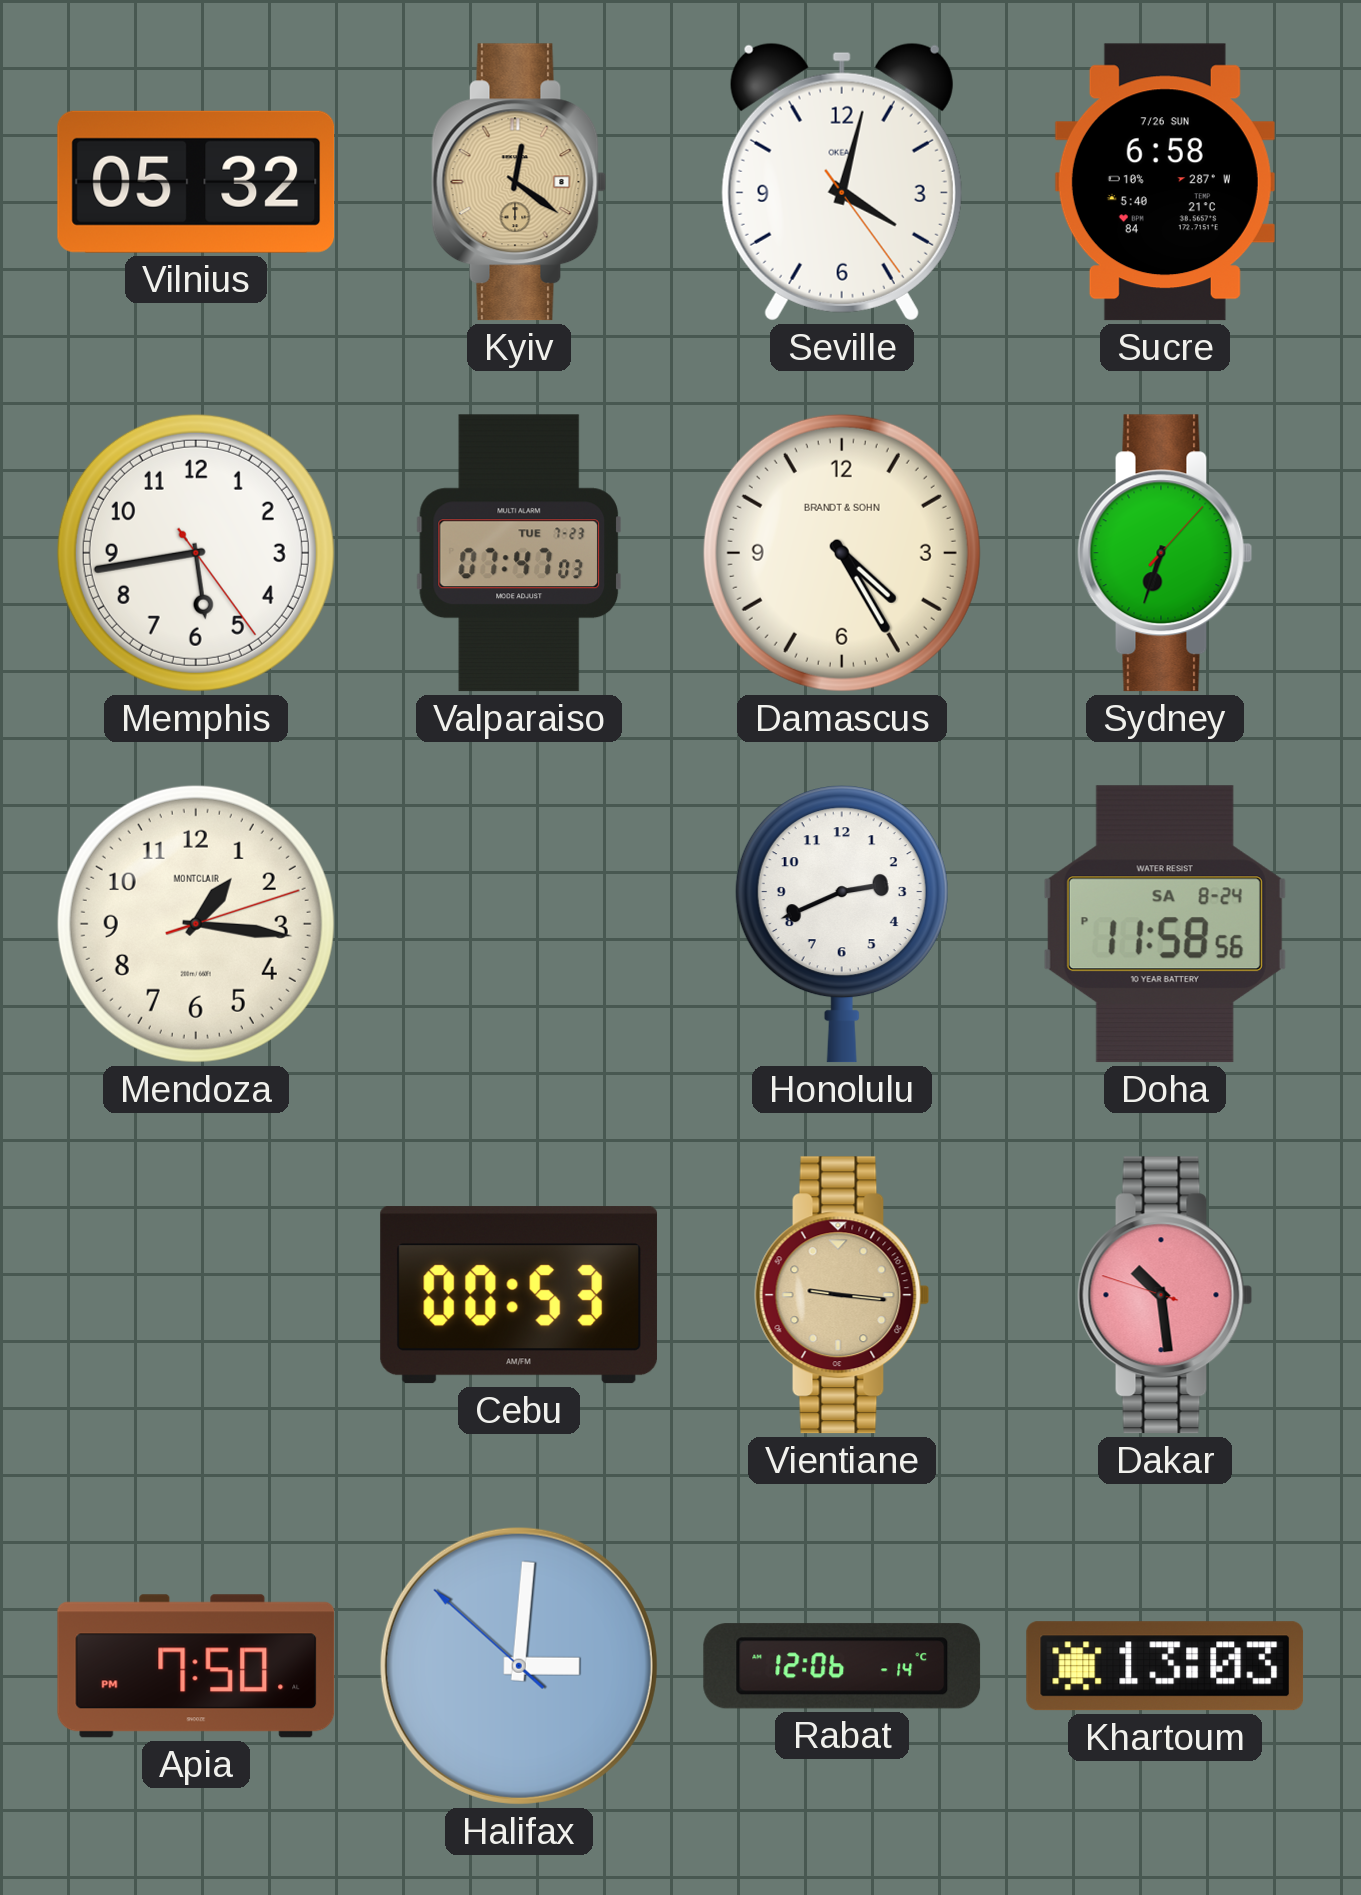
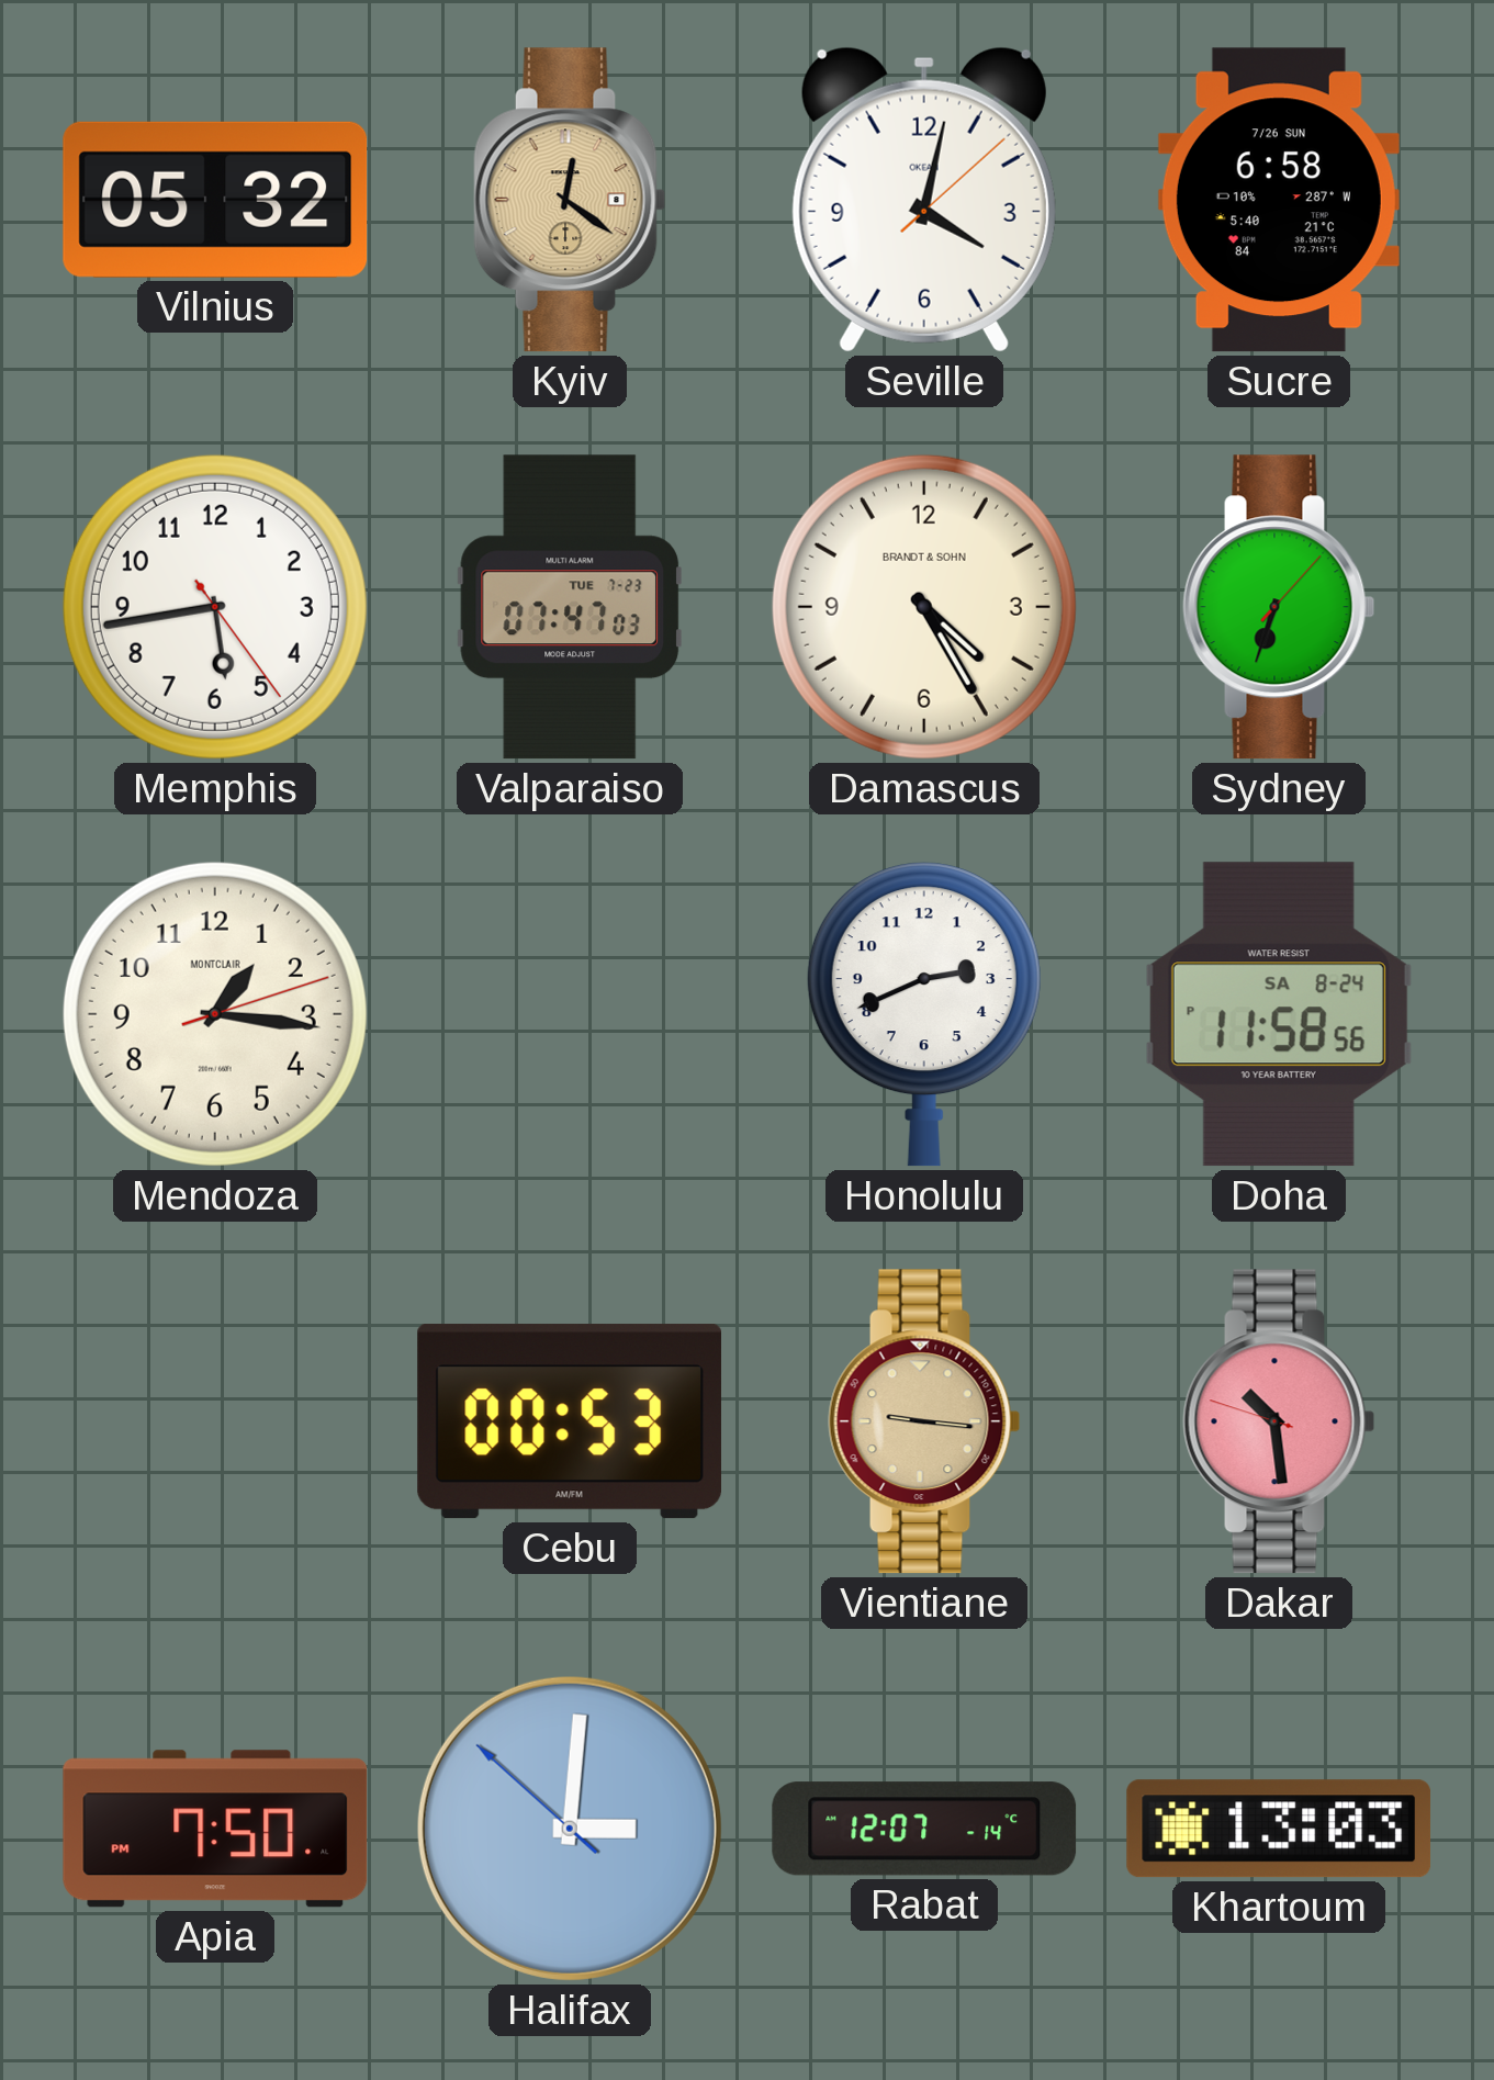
Seville: 4:02:24 -> 4:02:08
Rabat: 12:06 -> 12:07
